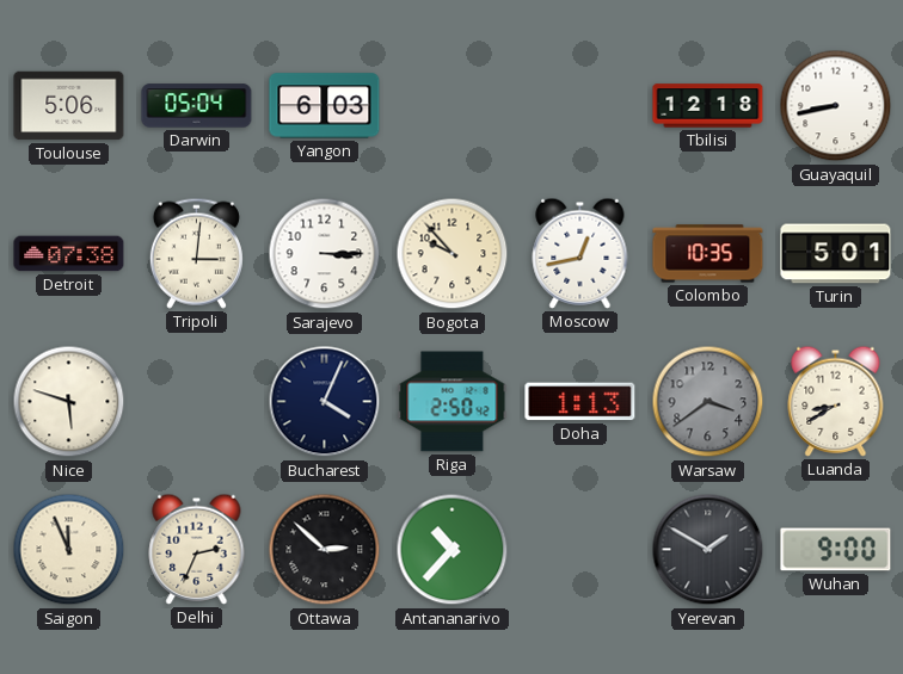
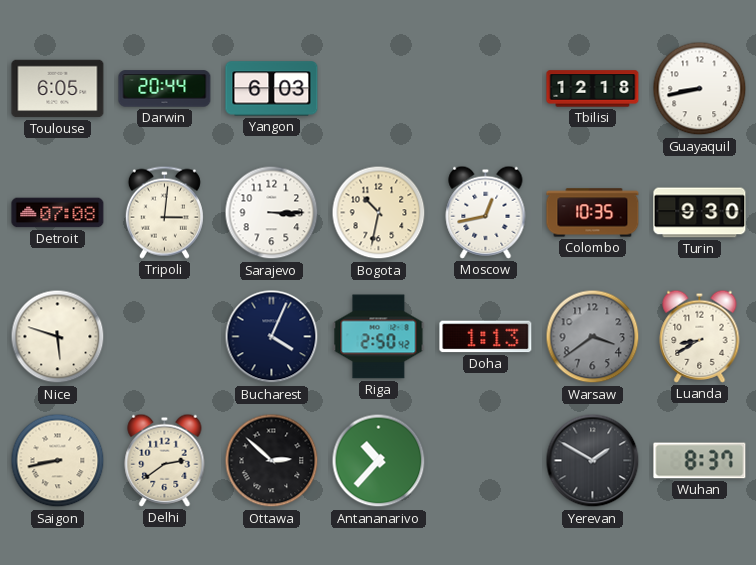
Toulouse: 5:06 -> 6:05
Darwin: 05:04 -> 20:44
Detroit: 07:38 -> 07:08
Bogota: 9:53 -> 10:32
Turin: 5:01 -> 9:30
Saigon: 11:56 -> 8:43
Delhi: 2:34 -> 2:39
Wuhan: 9:00 -> 8:37
